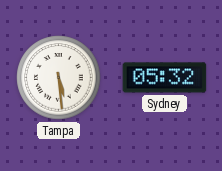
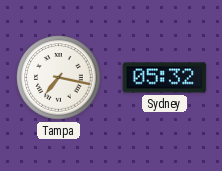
Tampa: 5:29 -> 7:17
